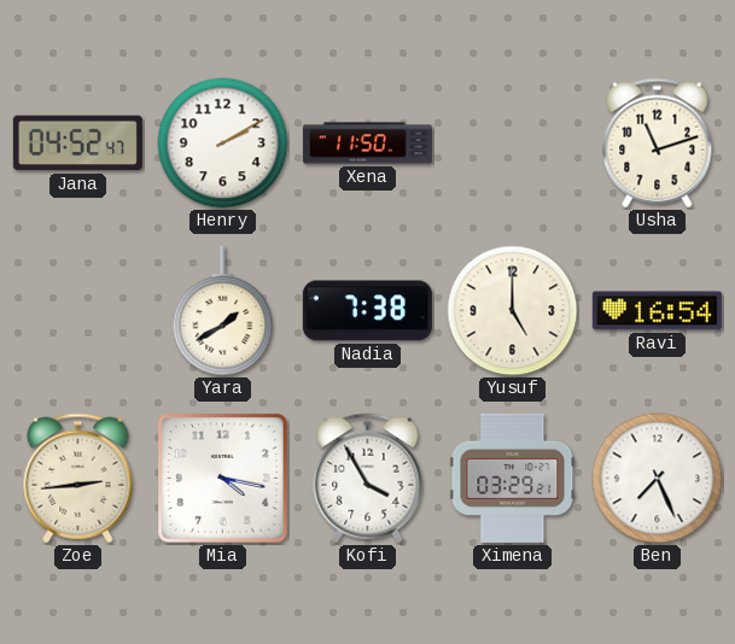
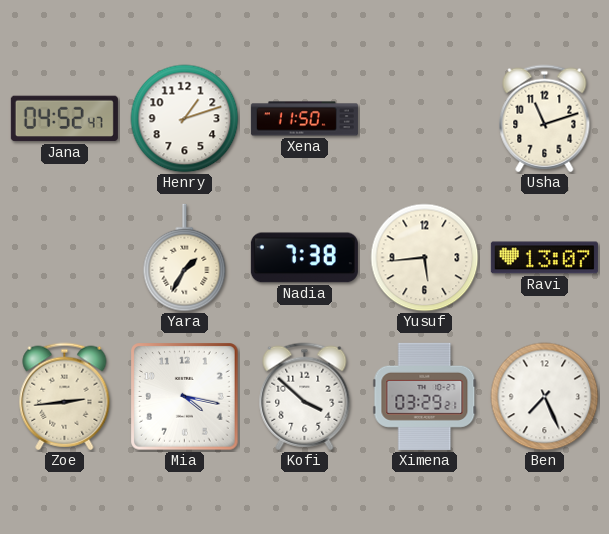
Henry: 2:10 -> 1:12
Yara: 1:40 -> 1:35
Yusuf: 5:00 -> 5:44
Ravi: 16:54 -> 13:07
Kofi: 3:55 -> 3:52
